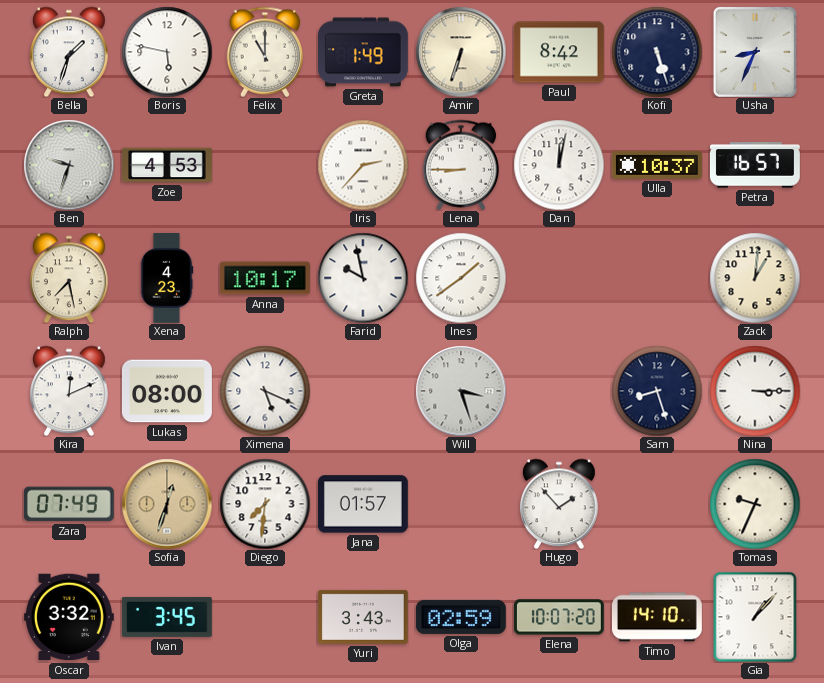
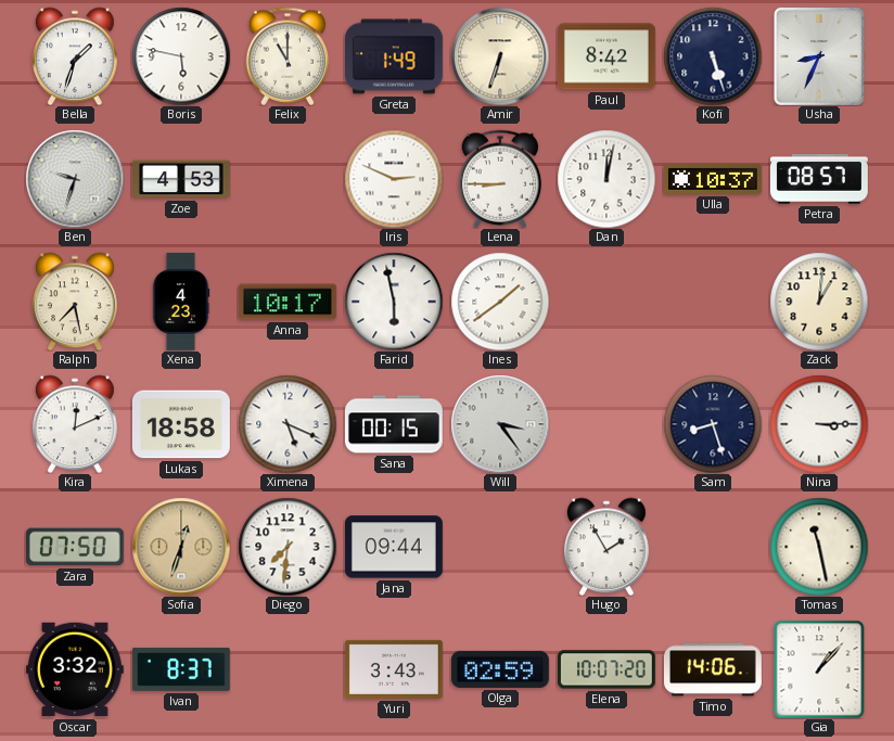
Iris: 2:37 -> 2:49
Petra: 16:57 -> 08:57
Farid: 9:58 -> 5:58
Lukas: 08:00 -> 18:58
Sana: none -> 00:15
Will: 3:27 -> 3:24
Zara: 07:49 -> 07:50
Jana: 01:57 -> 09:44
Hugo: 1:53 -> 1:55
Tomas: 9:34 -> 11:28
Ivan: 3:45 -> 8:37
Timo: 14:10 -> 14:06
